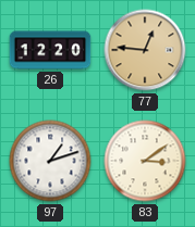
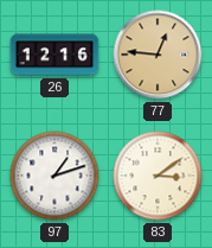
26: 12:20 -> 12:16
